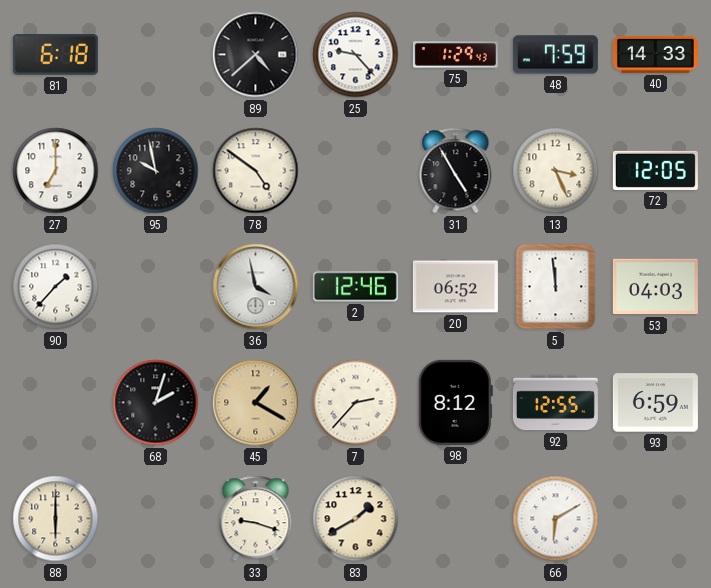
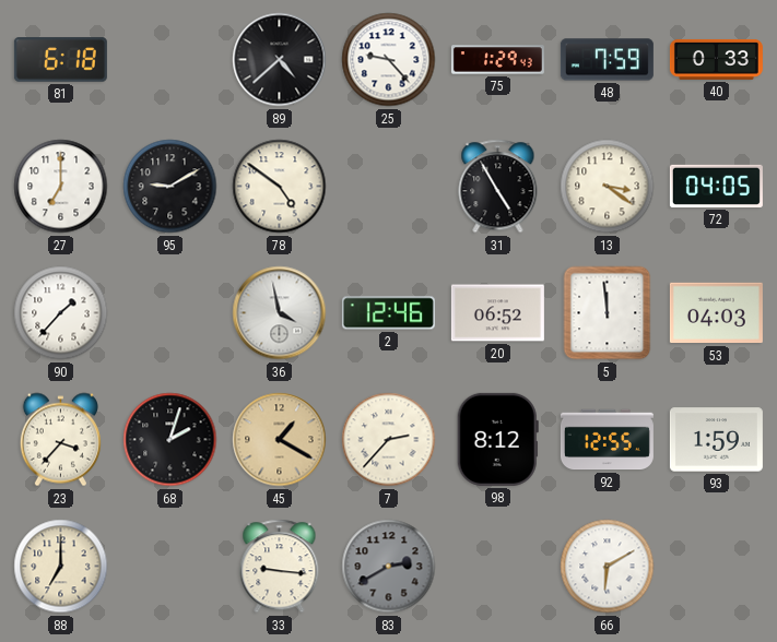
40: 14:33 -> 0:33
95: 9:58 -> 9:10
13: 3:26 -> 3:21
72: 12:05 -> 04:05
23: none -> 3:37
93: 6:59 -> 1:59
88: 6:00 -> 7:00
33: 9:18 -> 9:16
83: 1:40 -> 2:40
83 dial: cream -> grey
